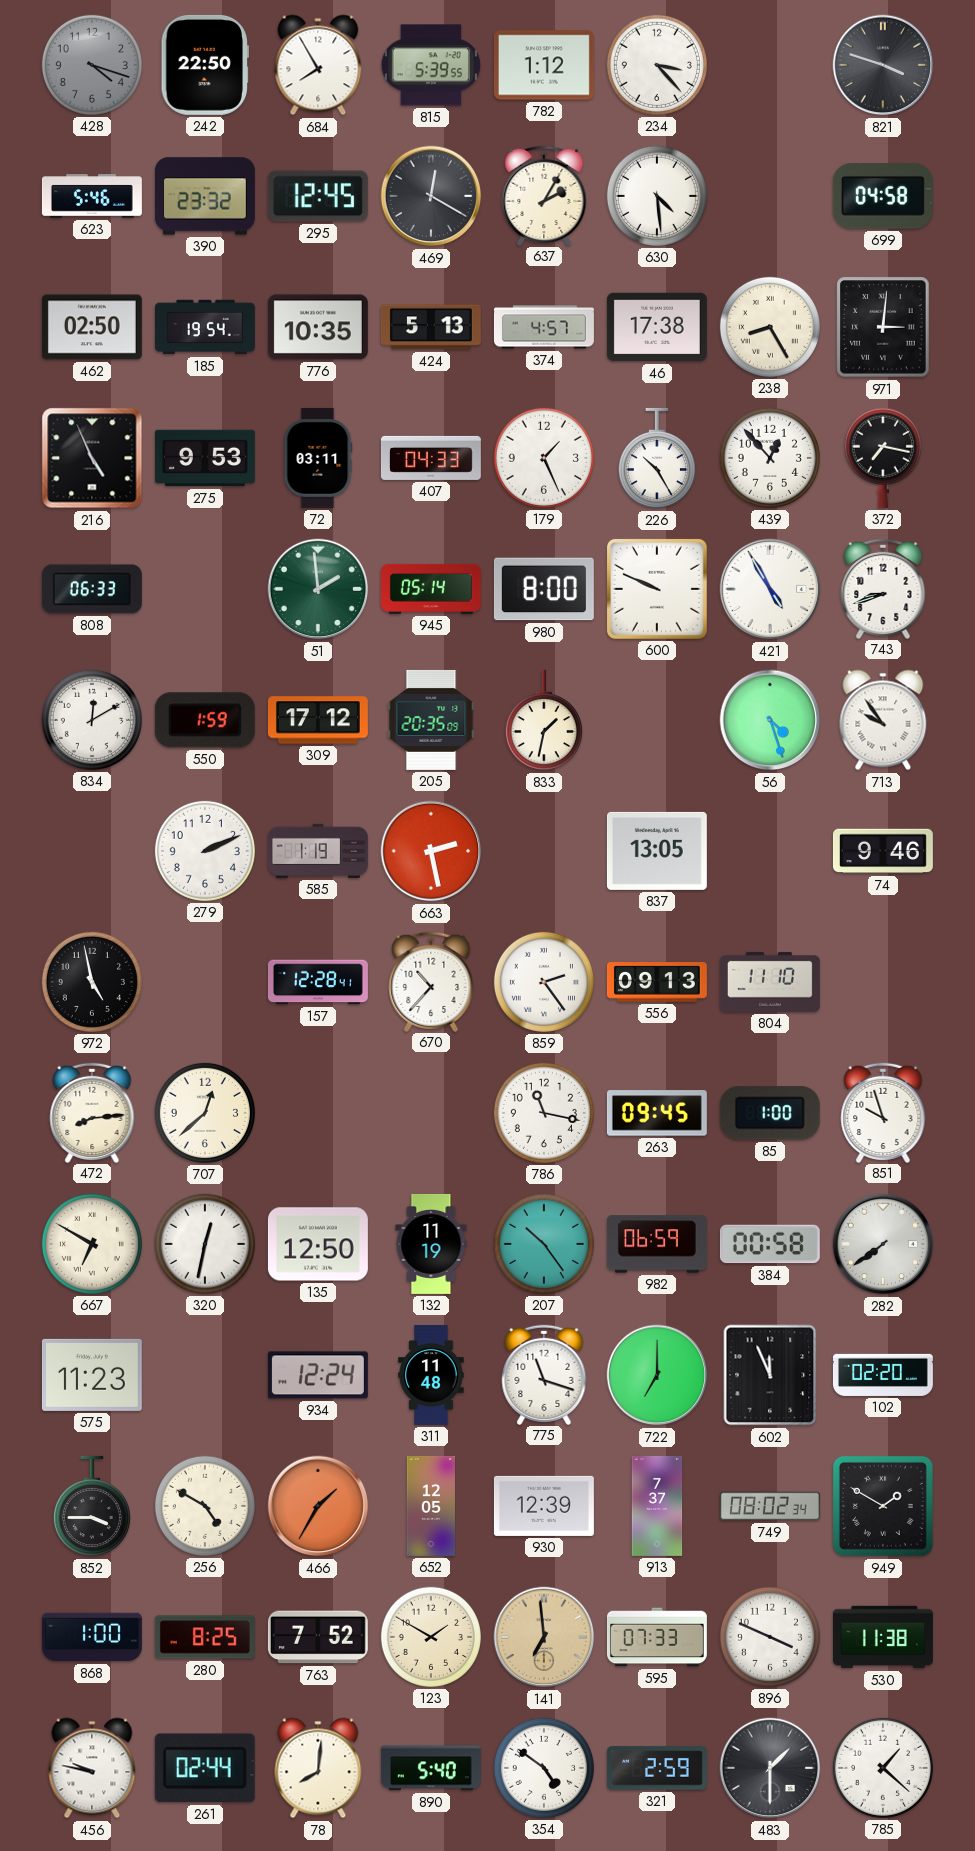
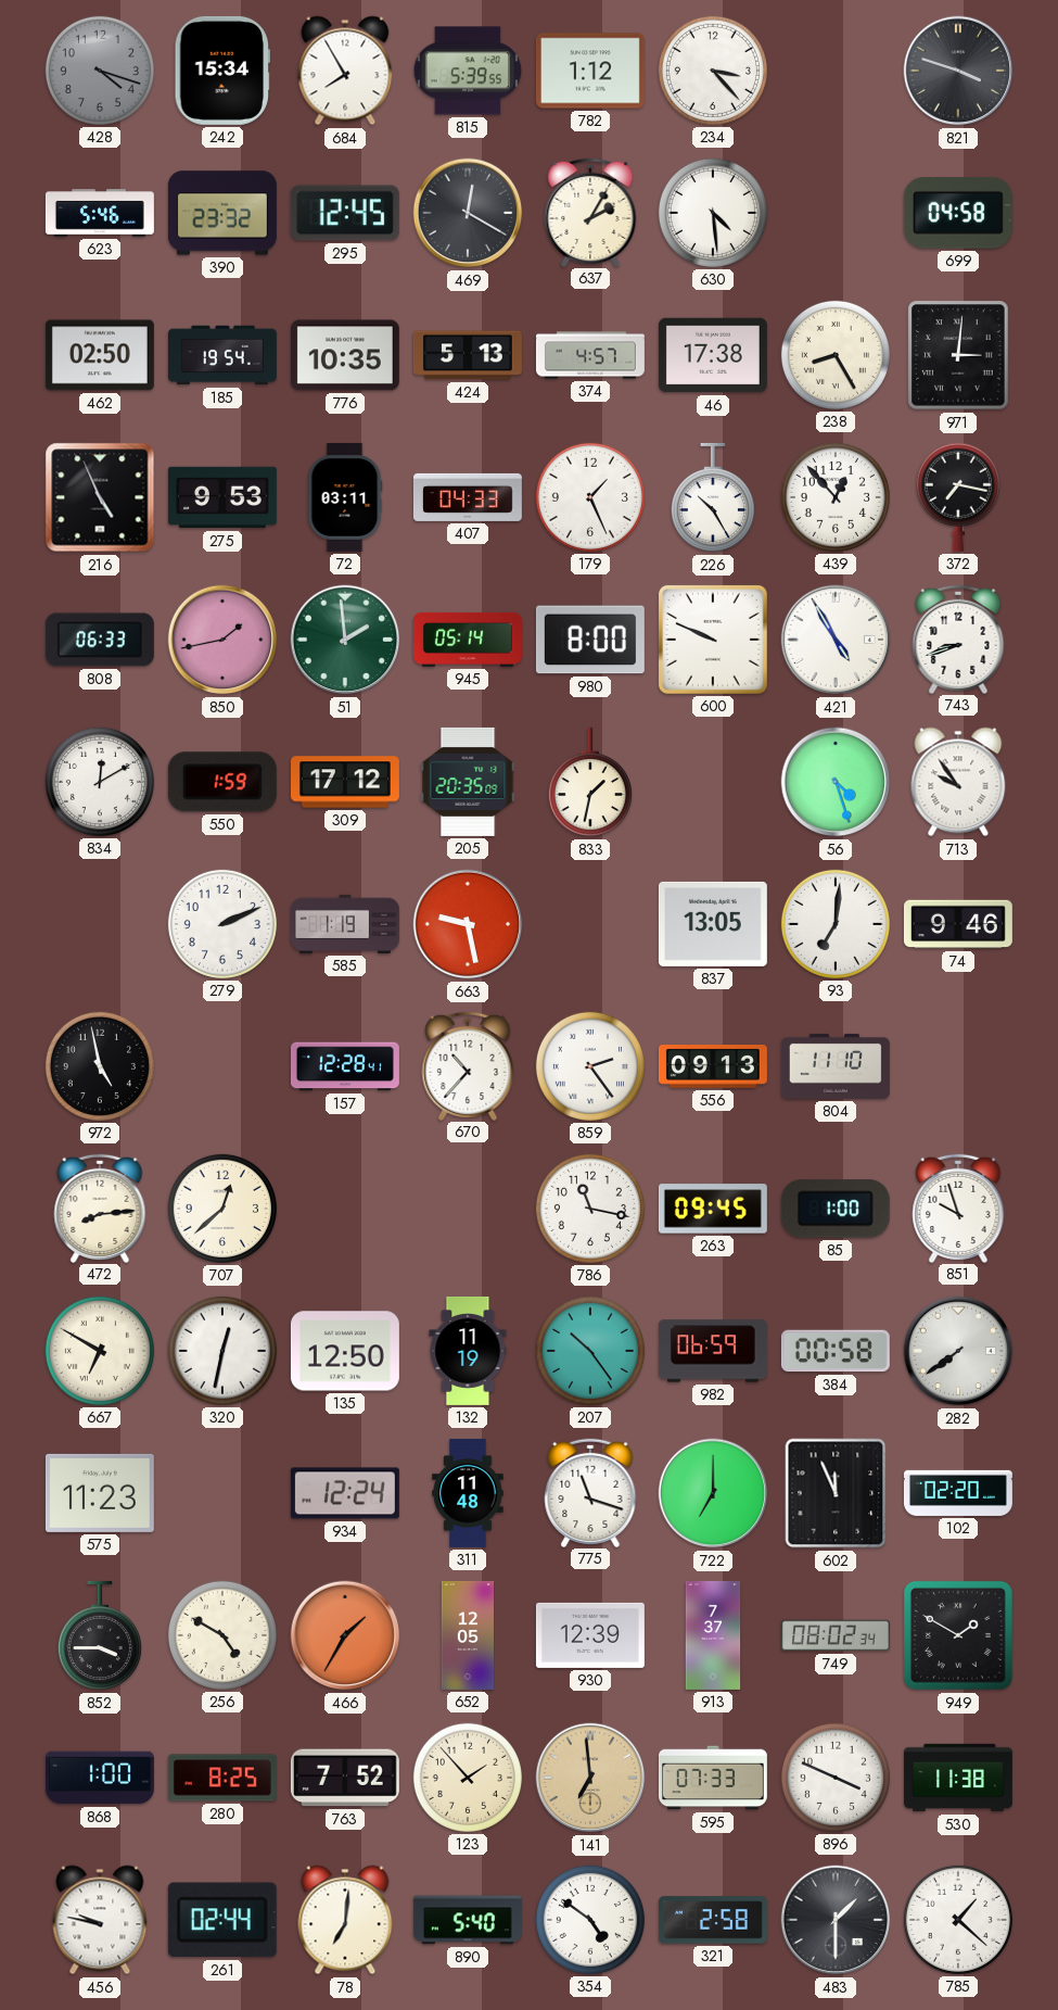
242: 22:50 -> 15:34
850: none -> 1:43
663: 2:28 -> 9:28
93: none -> 7:01
123: 1:50 -> 1:53
78: 8:01 -> 7:01
321: 2:59 -> 2:58
